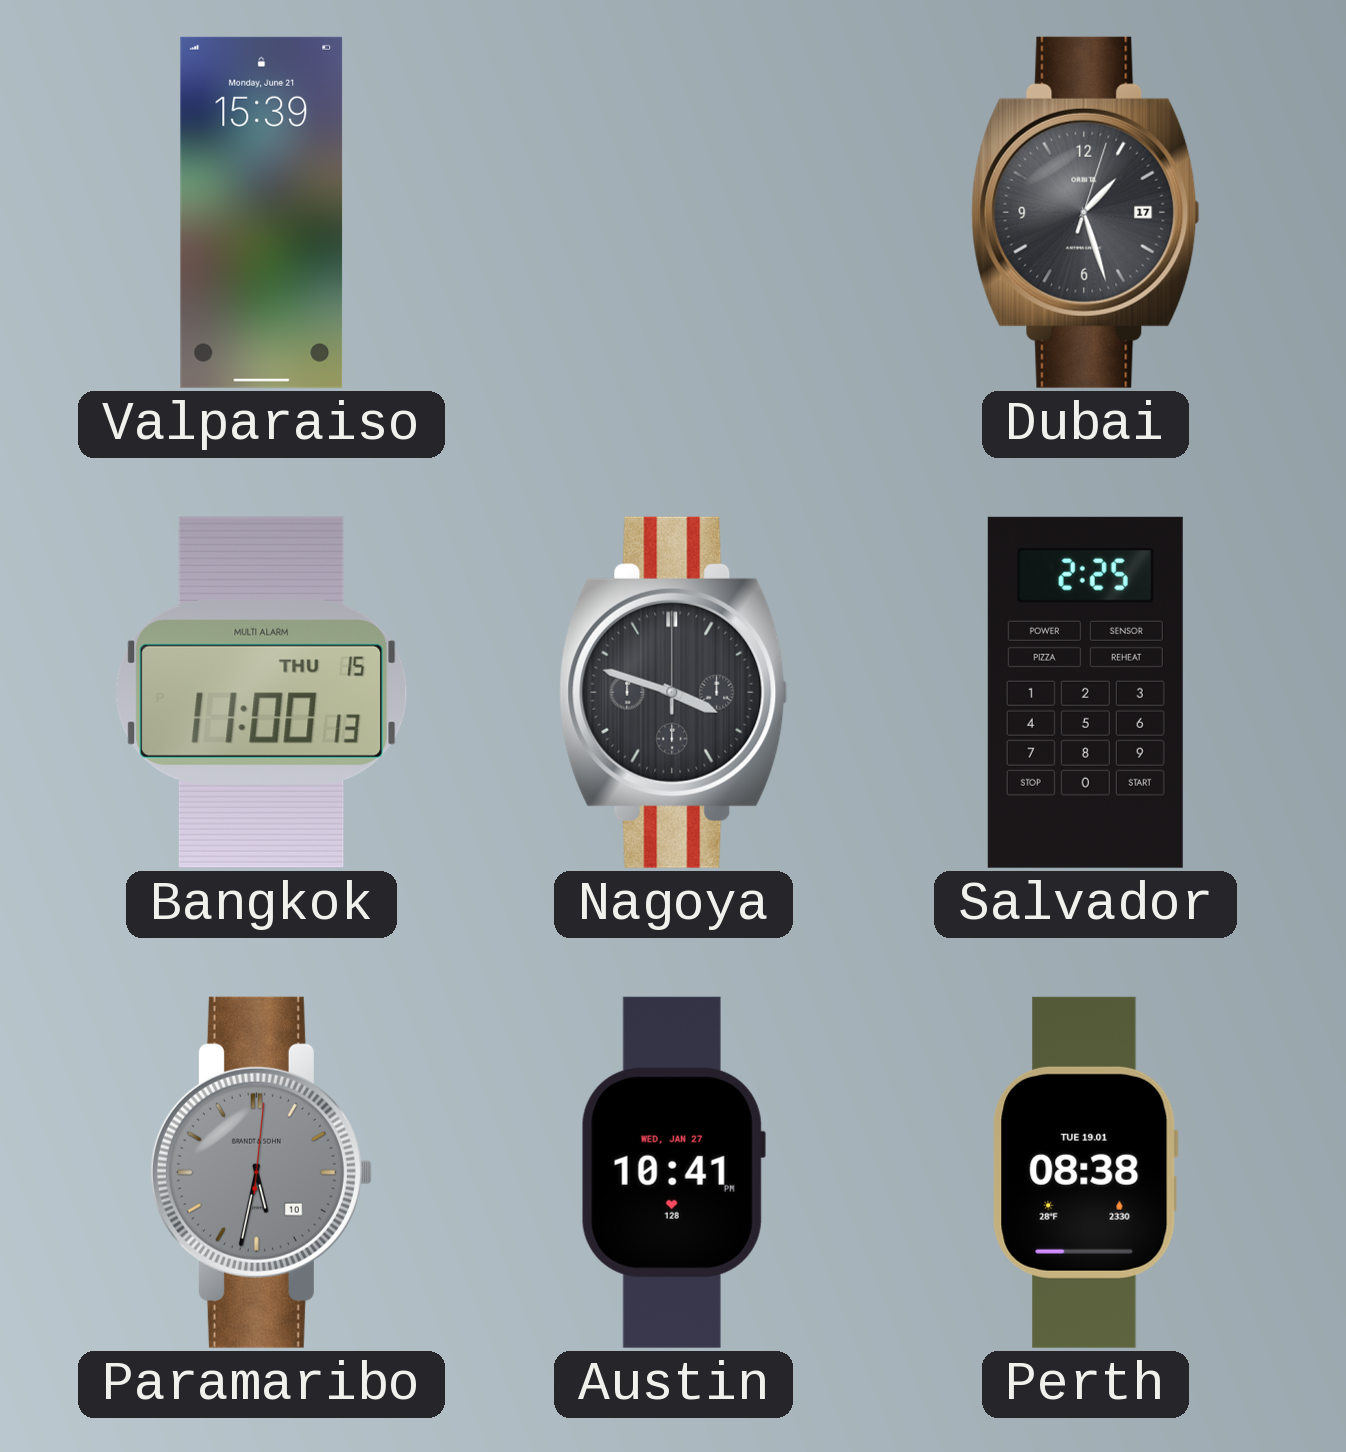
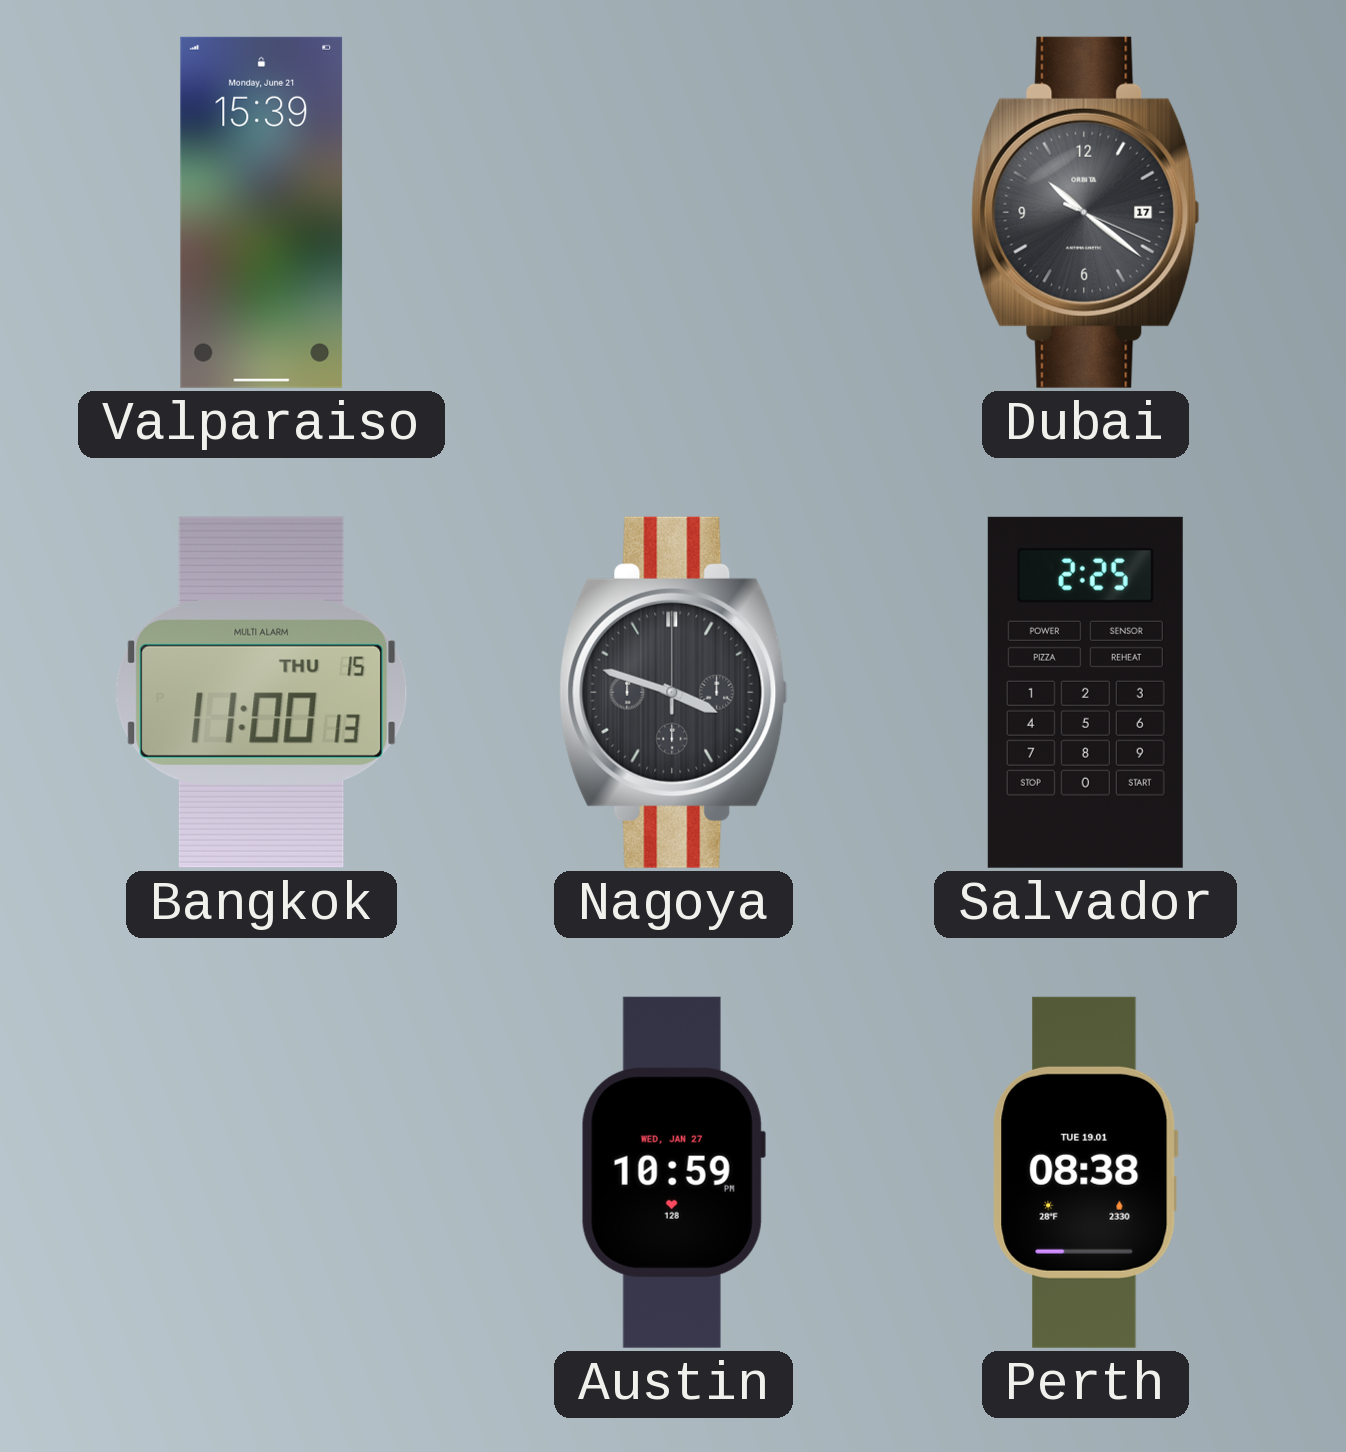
Dubai: 1:27 -> 10:21
Paramaribo: 5:32 -> none
Austin: 10:41 -> 10:59
